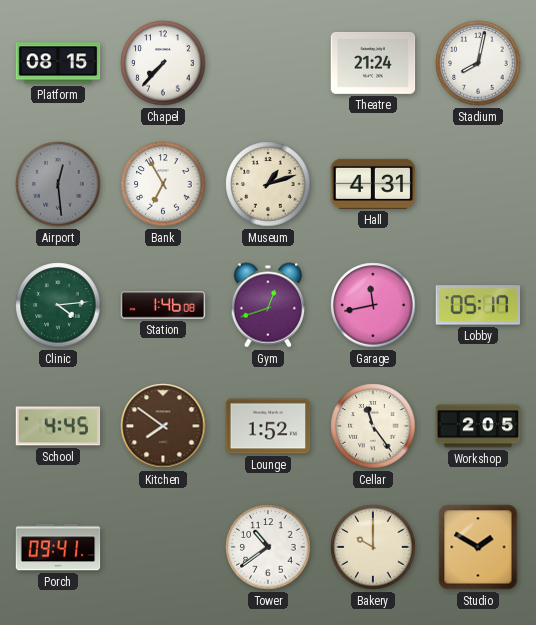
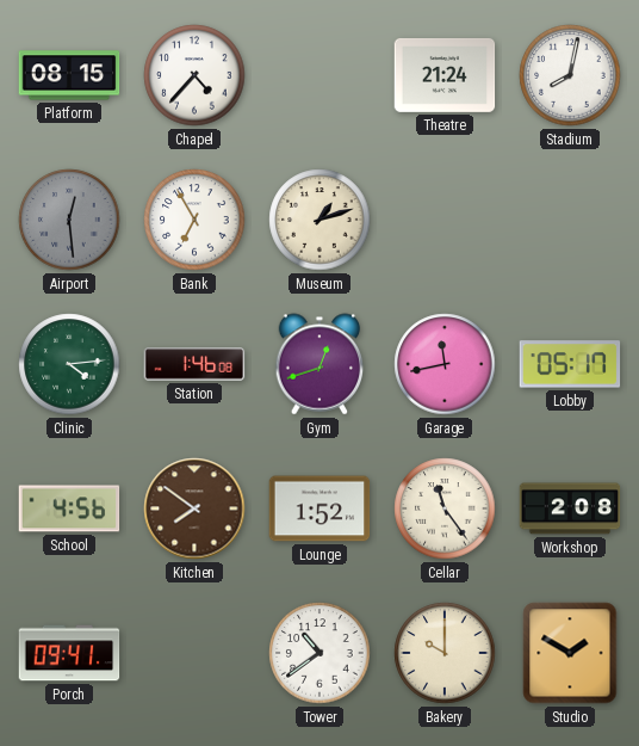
Chapel: 7:37 -> 4:37
Hall: 4:31 -> none
School: 4:45 -> 4:56
Workshop: 2:05 -> 2:08
